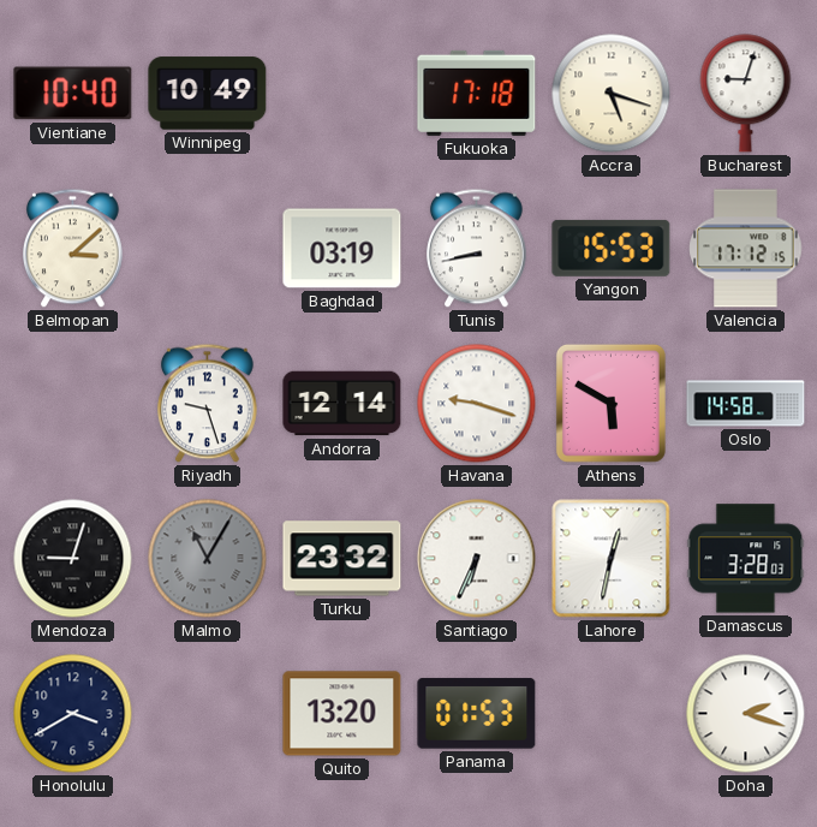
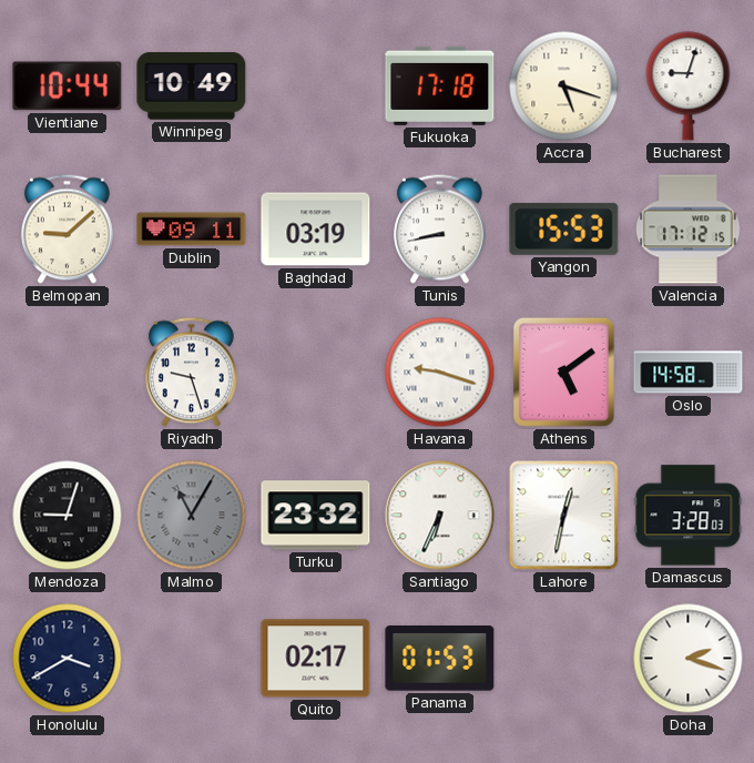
Vientiane: 10:40 -> 10:44
Belmopan: 3:08 -> 9:08
Dublin: none -> 09:11
Andorra: 12:14 -> none
Athens: 5:50 -> 5:09
Quito: 13:20 -> 02:17
